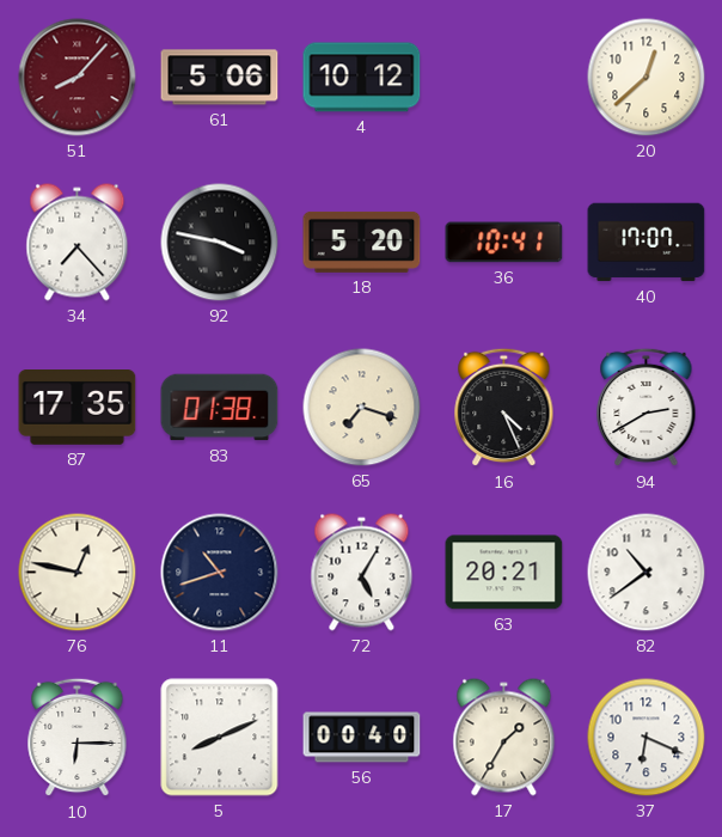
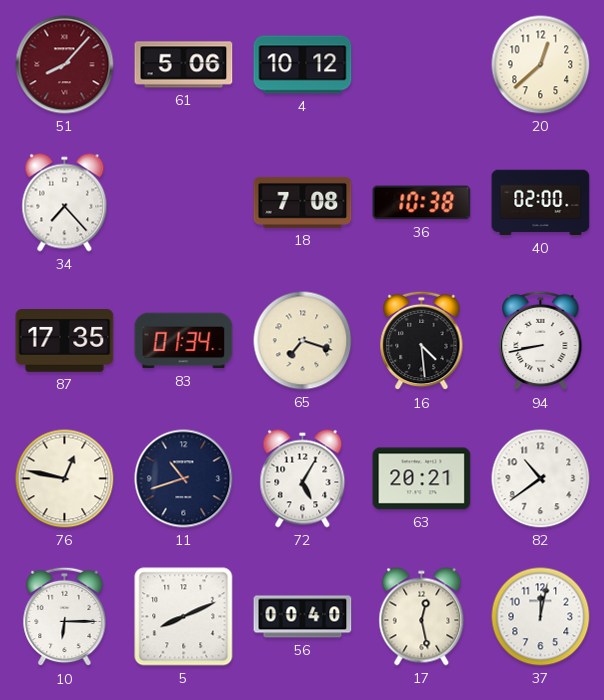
92: 3:47 -> none
18: 5:20 -> 7:08
36: 10:41 -> 10:38
40: 17:07 -> 02:00
83: 01:38 -> 01:34
16: 4:26 -> 4:29
94: 2:40 -> 8:43
17: 1:35 -> 12:28
37: 6:19 -> 12:02
